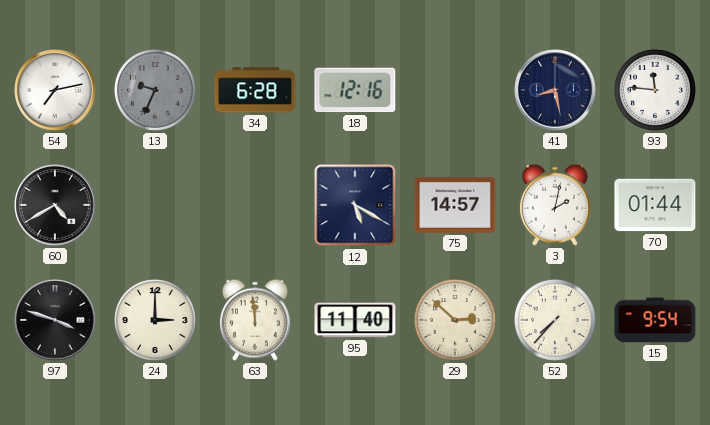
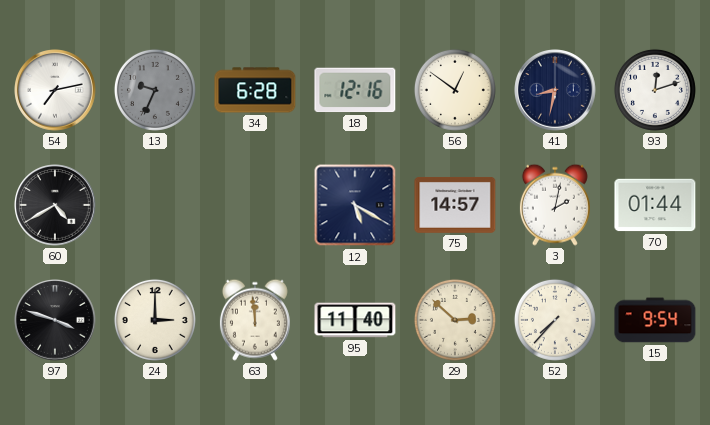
56: none -> 12:51
41: 8:28 -> 8:32
93: 11:46 -> 12:12
